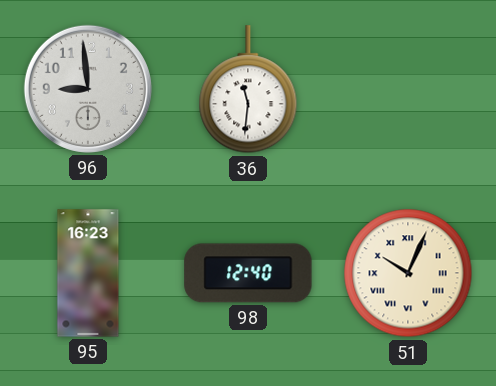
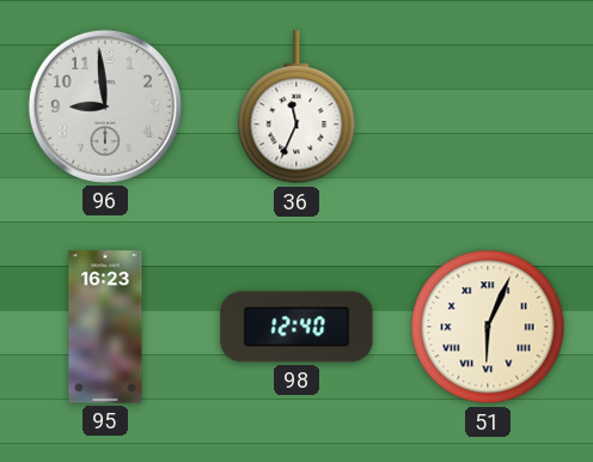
36: 11:31 -> 11:34
51: 10:04 -> 6:04
